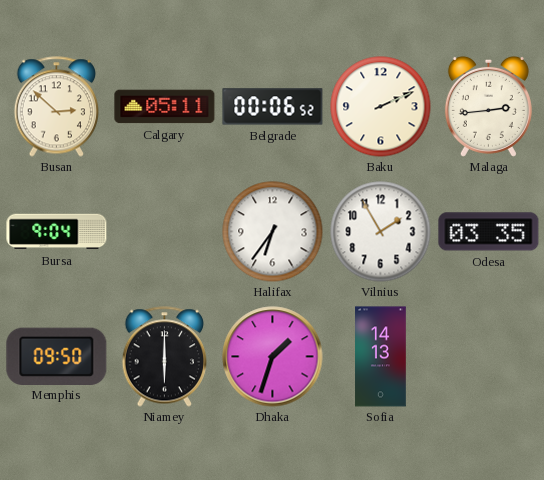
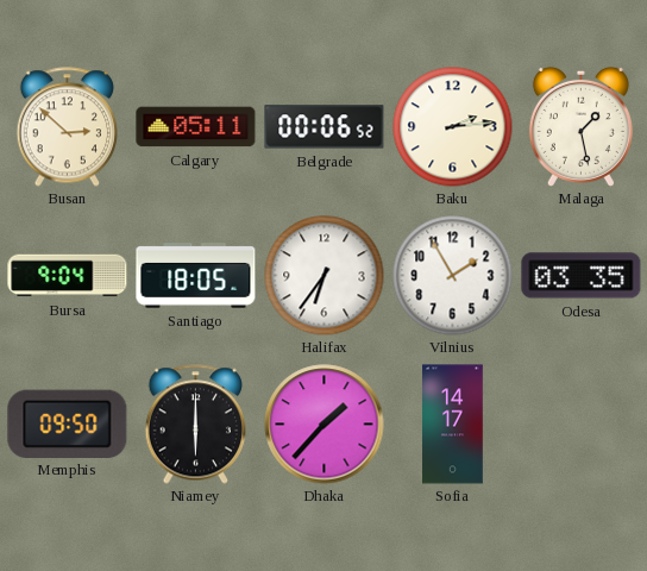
Baku: 2:11 -> 2:14
Malaga: 2:44 -> 1:28
Santiago: none -> 18:05
Dhaka: 1:33 -> 1:37
Sofia: 14:13 -> 14:17
